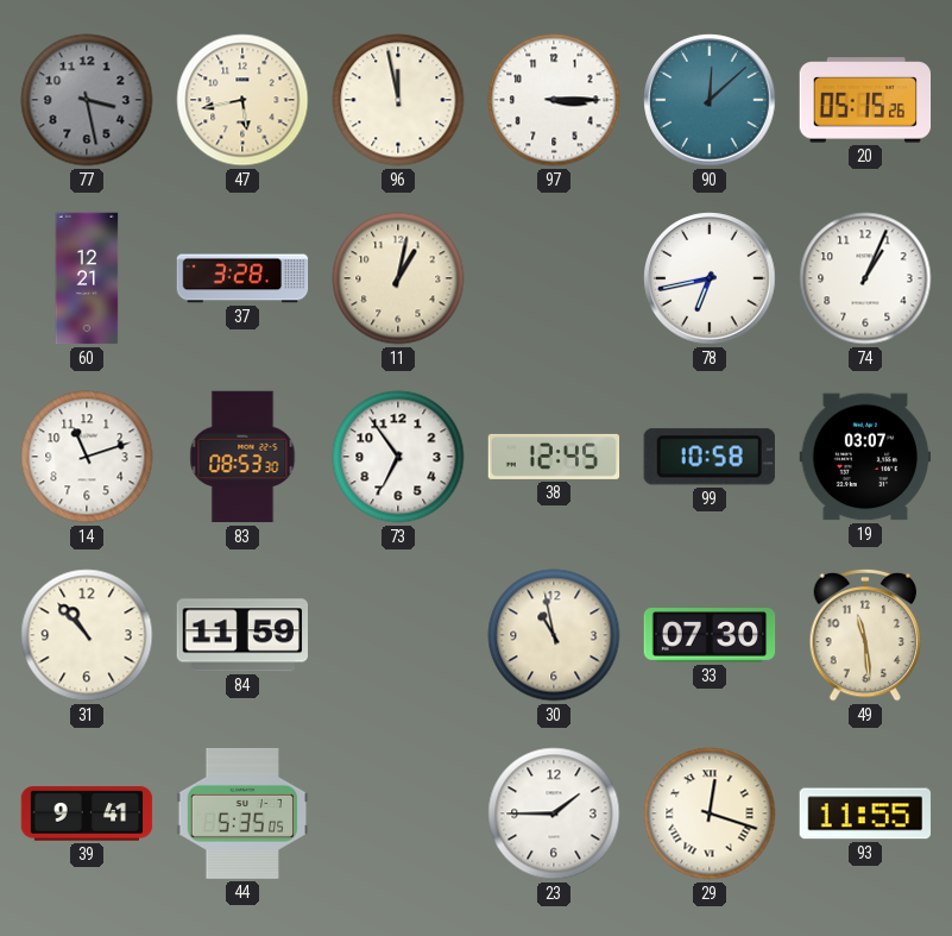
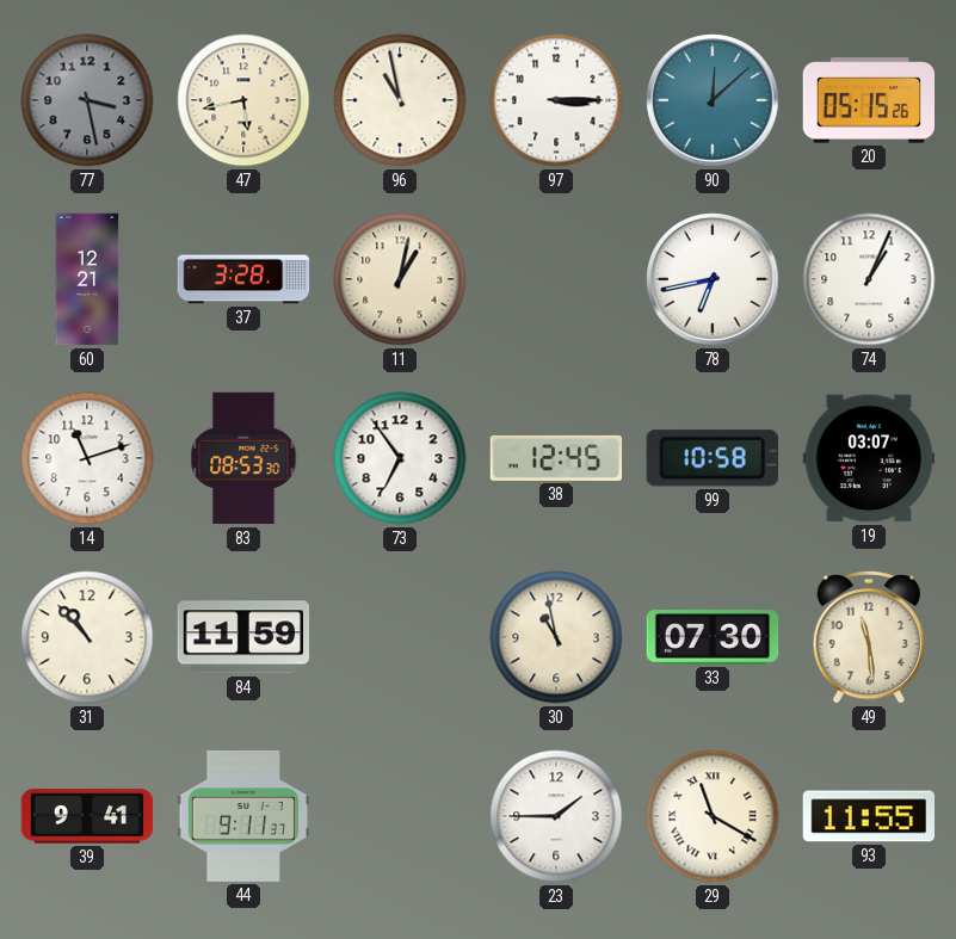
96: 11:58 -> 10:58
44: 5:35 -> 9:11
29: 12:18 -> 11:20
